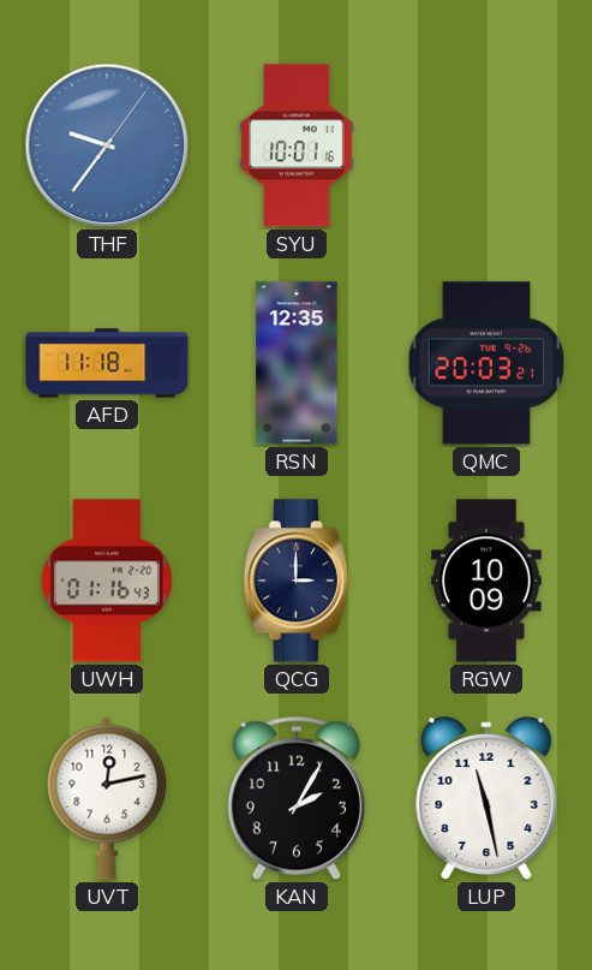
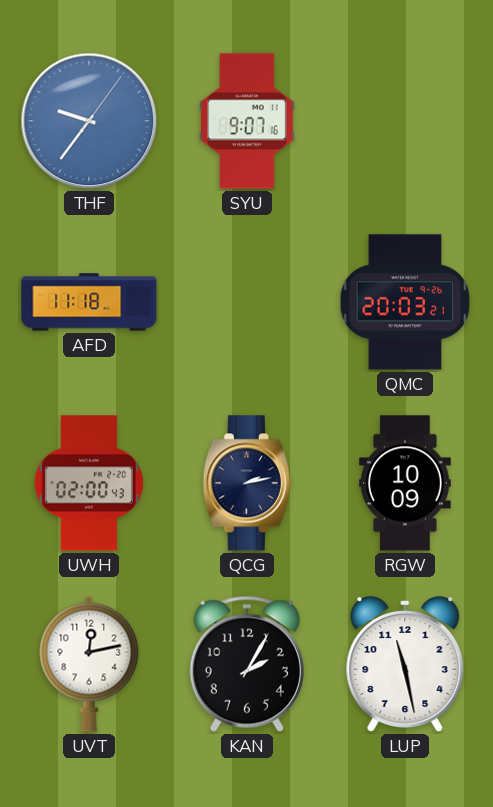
SYU: 10:01 -> 9:07
RSN: 12:35 -> none
UWH: 01:16 -> 02:00
QCG: 3:00 -> 2:13
